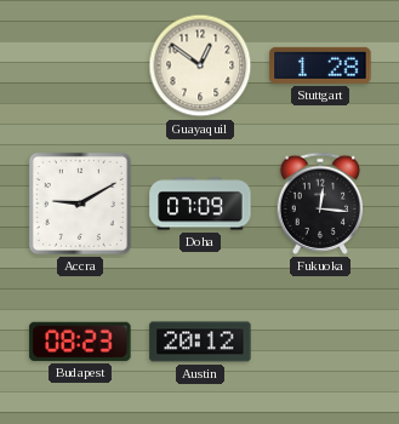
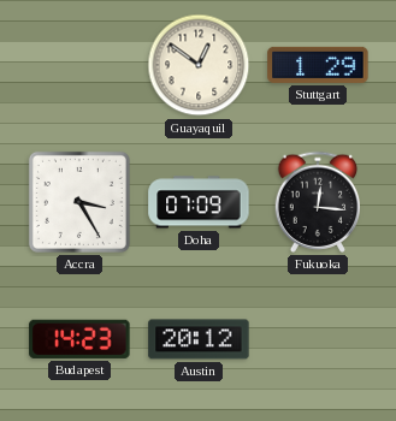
Stuttgart: 1:28 -> 1:29
Accra: 9:10 -> 3:25
Budapest: 08:23 -> 14:23
